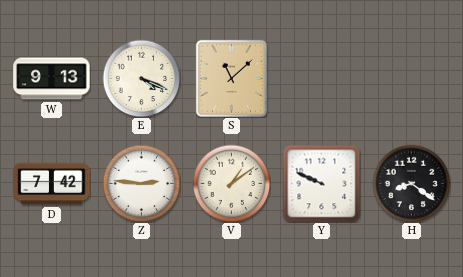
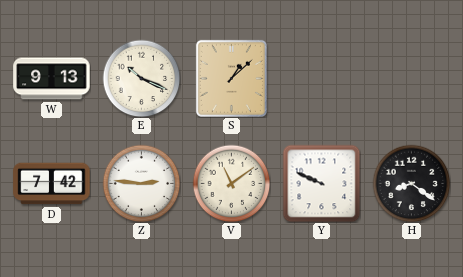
E: 4:19 -> 10:19
S: 11:08 -> 1:08
V: 1:09 -> 11:09
